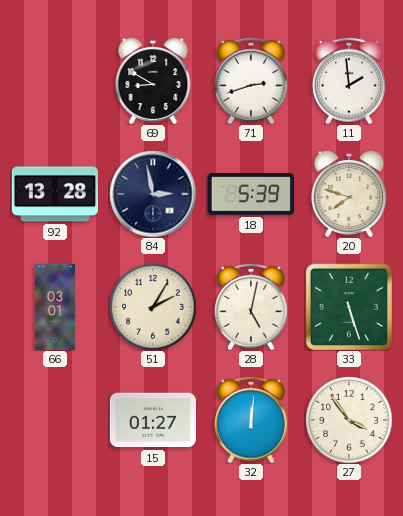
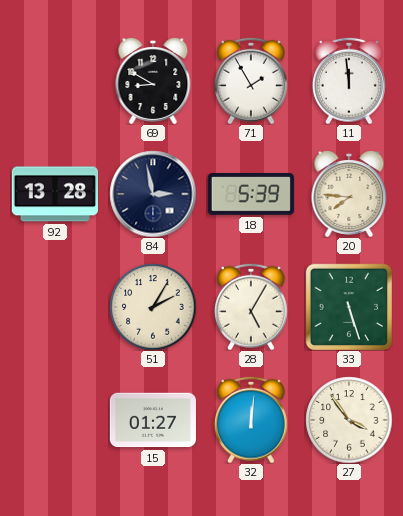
71: 2:42 -> 1:55
11: 1:59 -> 11:59
20: 7:48 -> 7:46
66: 03:01 -> none
28: 5:02 -> 5:05
